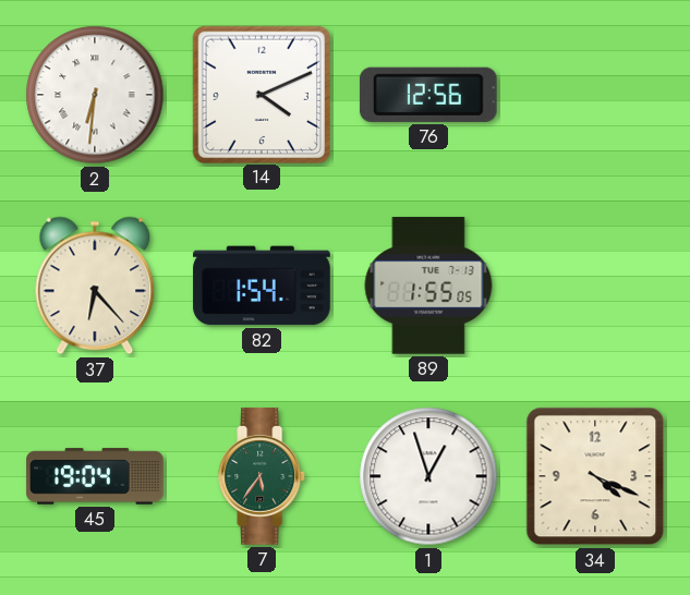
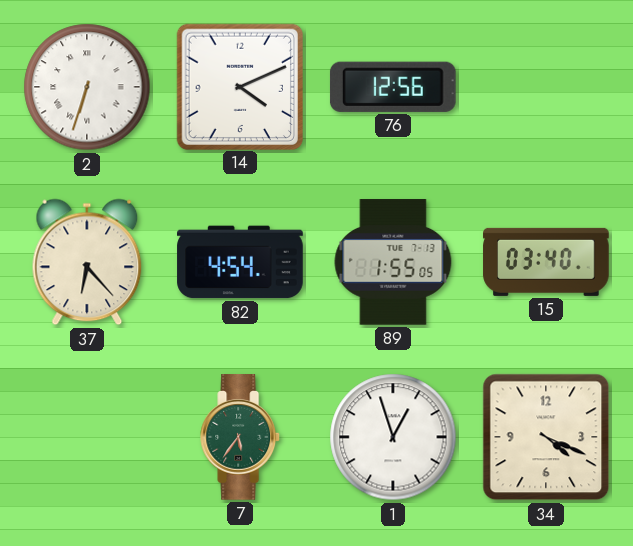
2: 6:31 -> 6:33
82: 1:54 -> 4:54
15: none -> 03:40
45: 19:04 -> none
